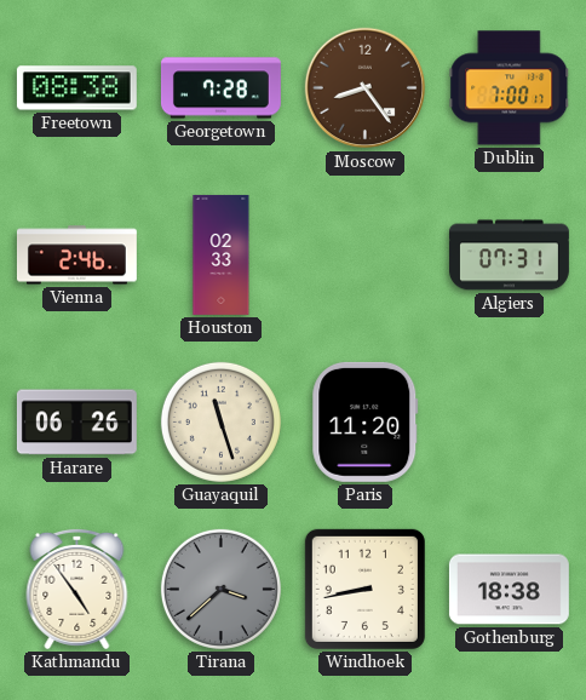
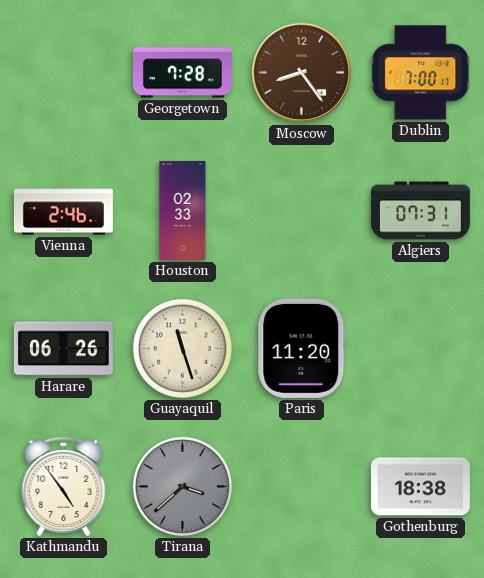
Freetown: 08:38 -> none
Windhoek: 8:43 -> none
